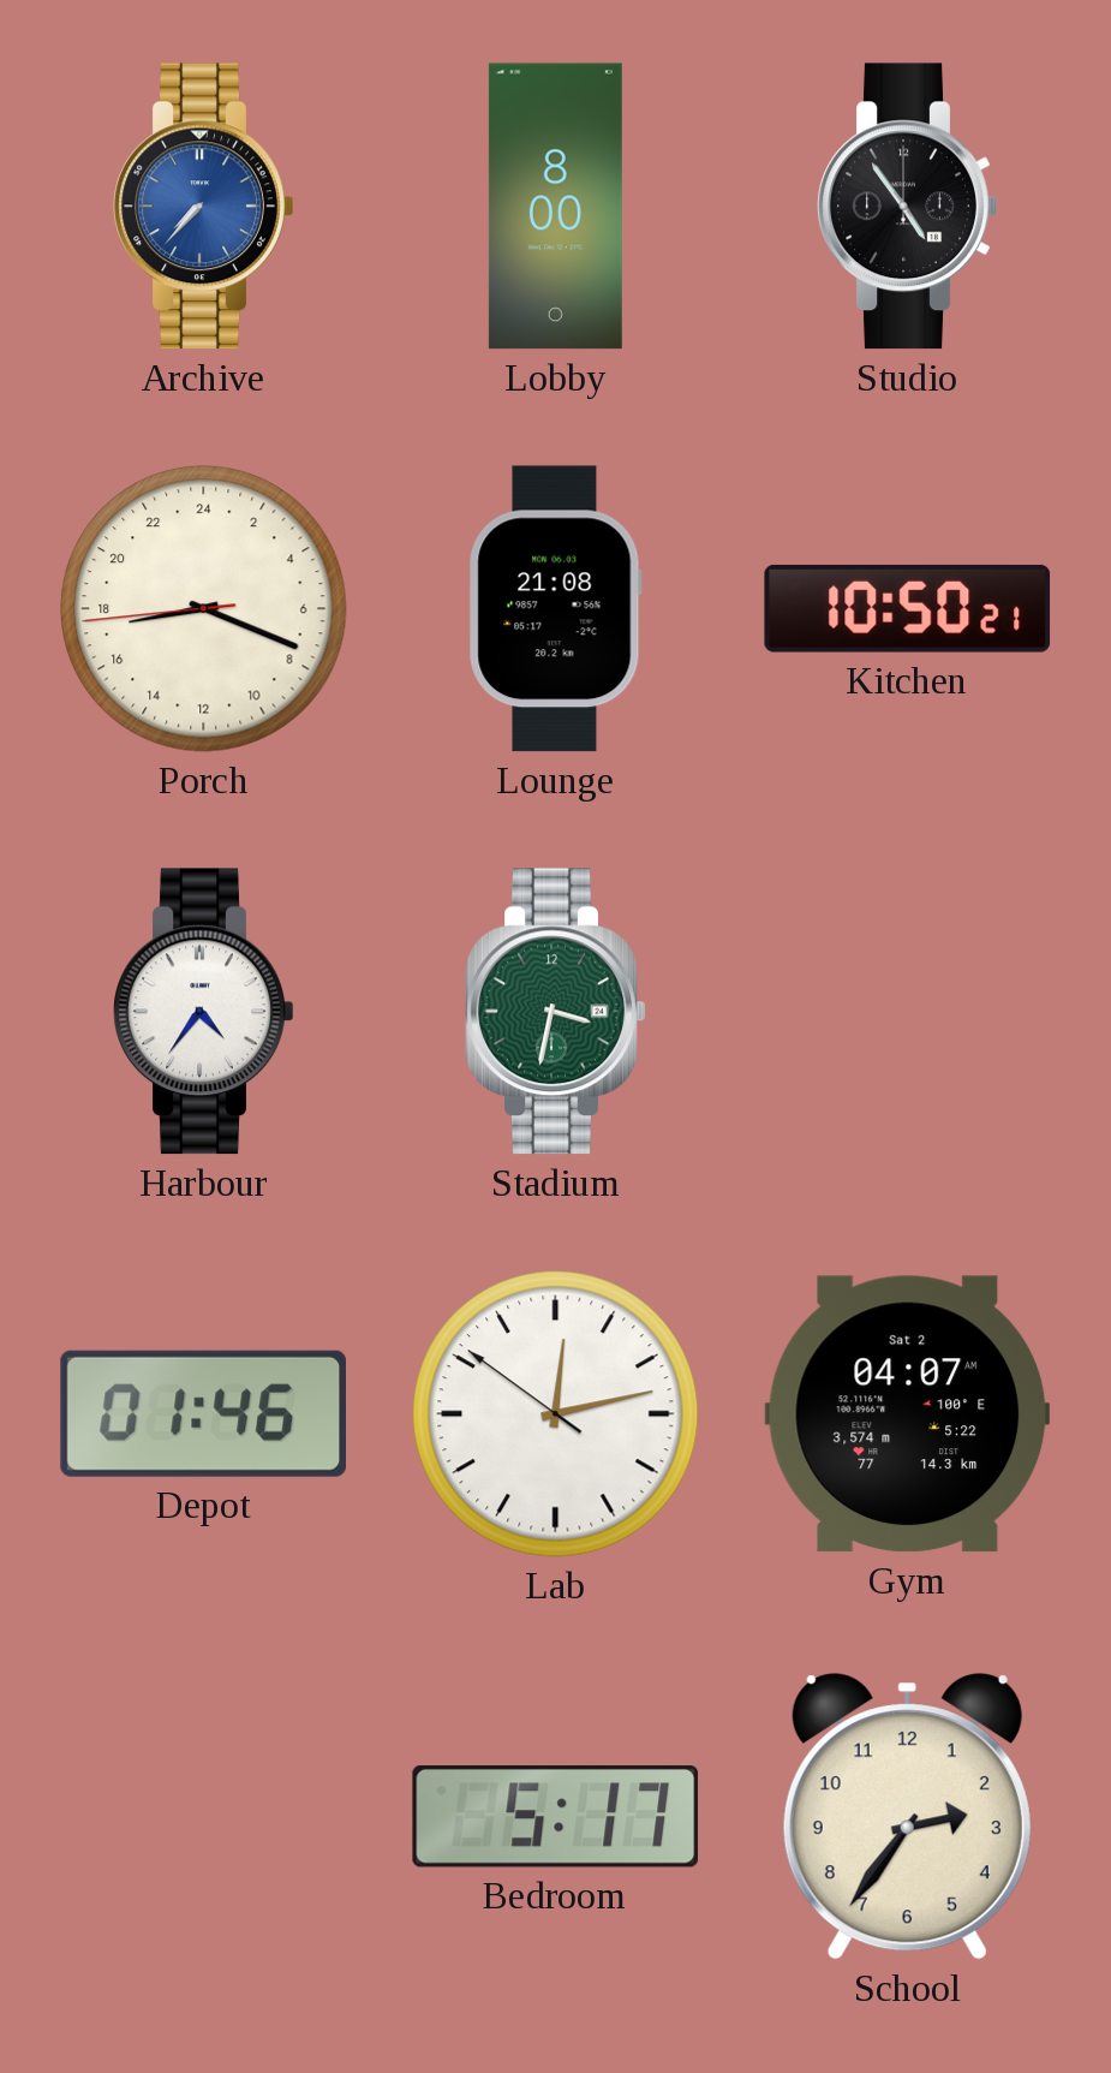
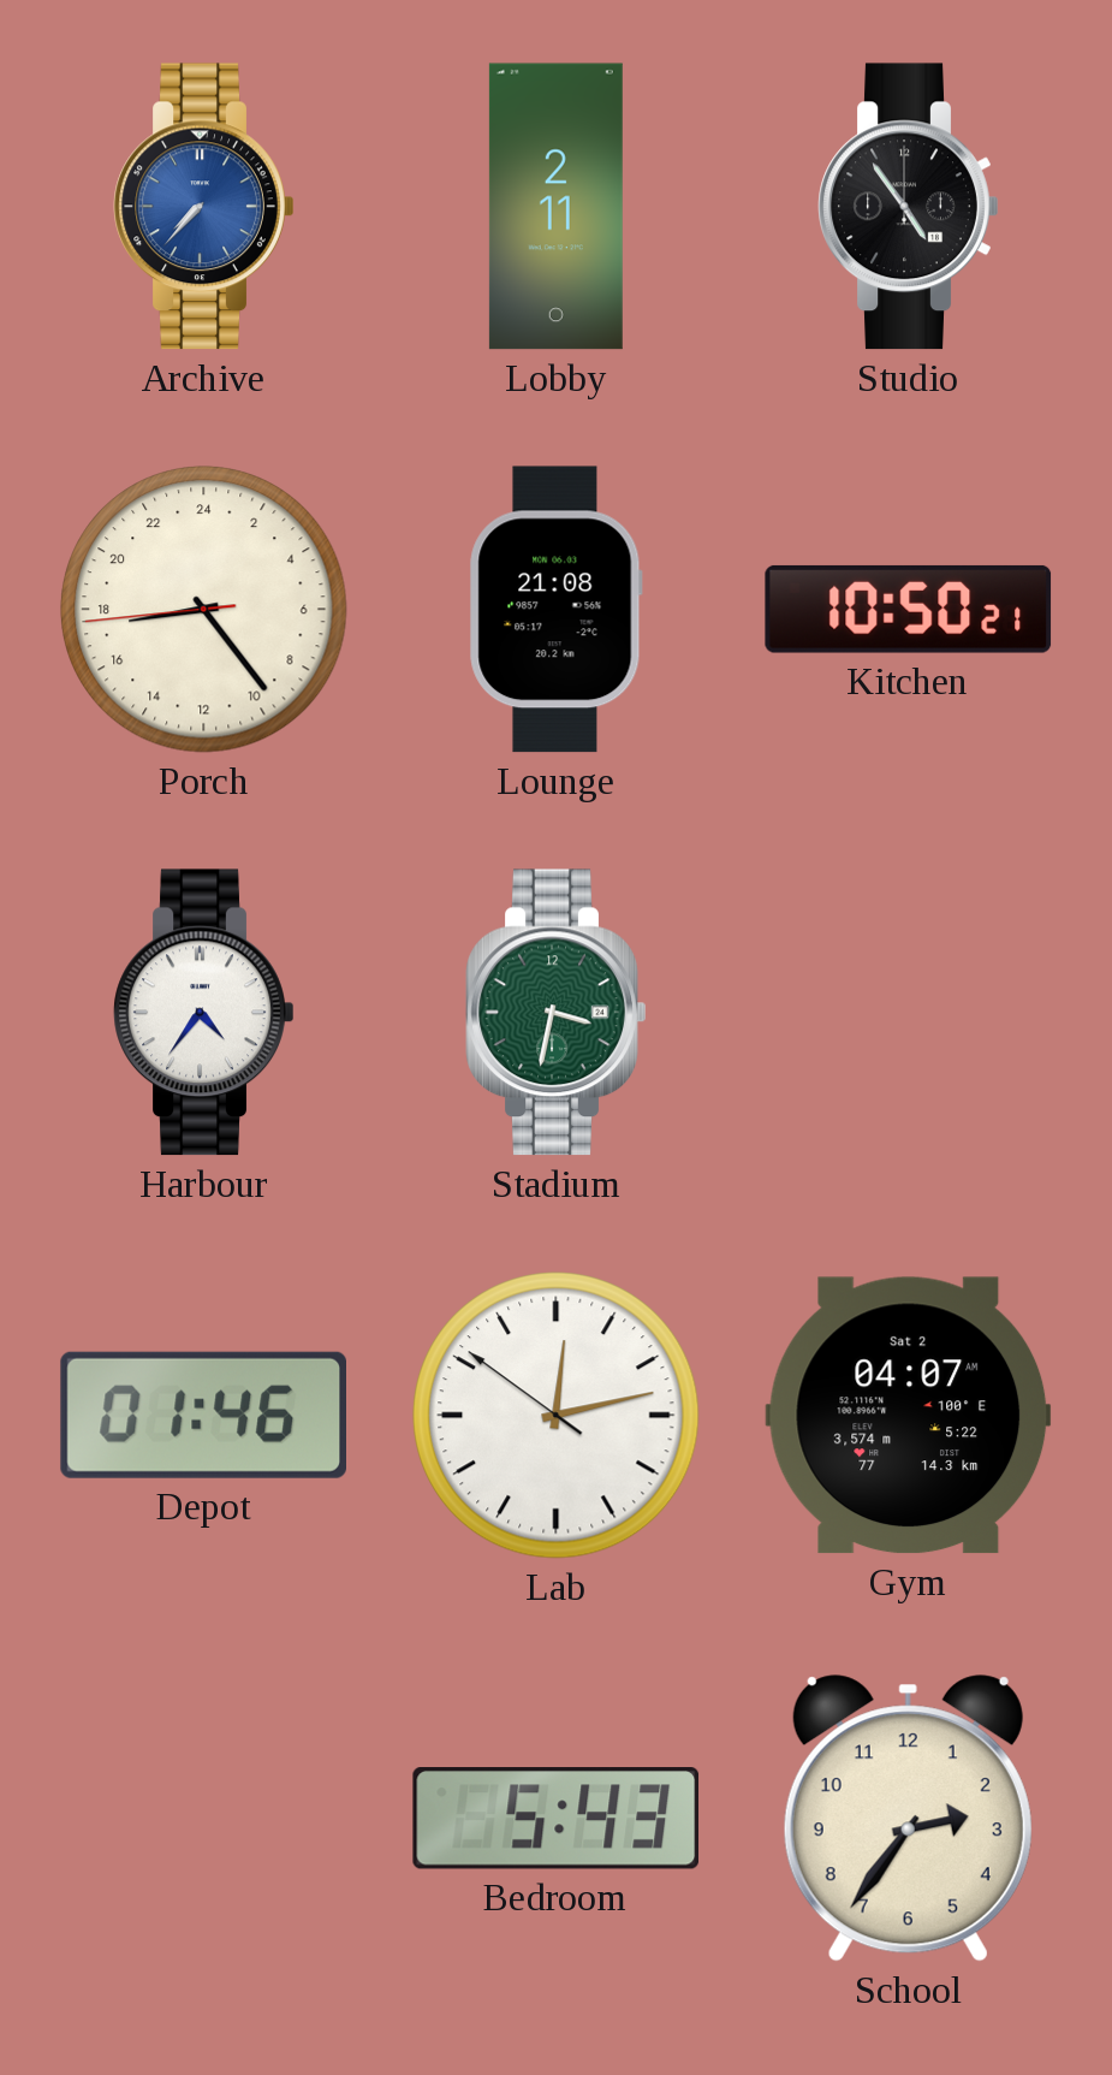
Lobby: 8:00 -> 2:11
Porch: 17:18 -> 17:23
Bedroom: 5:17 -> 5:43
